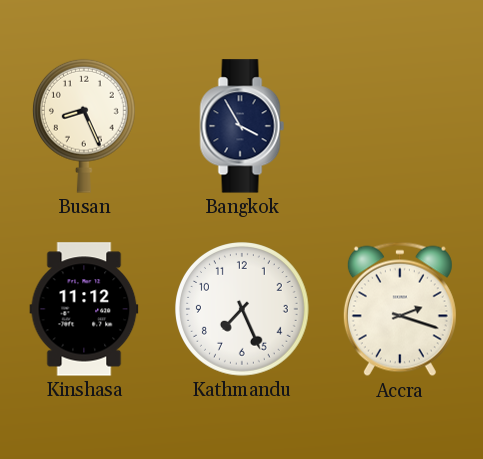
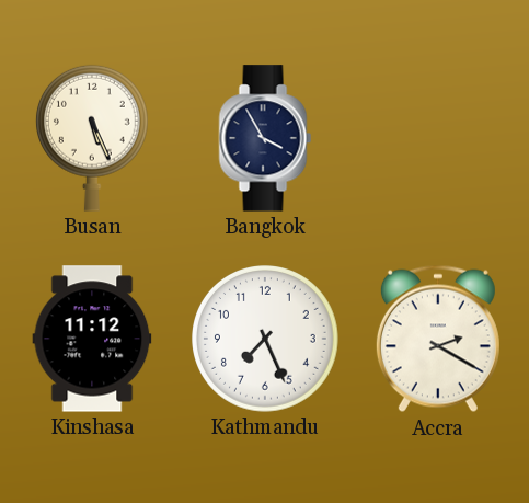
Busan: 8:26 -> 5:26
Accra: 2:18 -> 2:20
